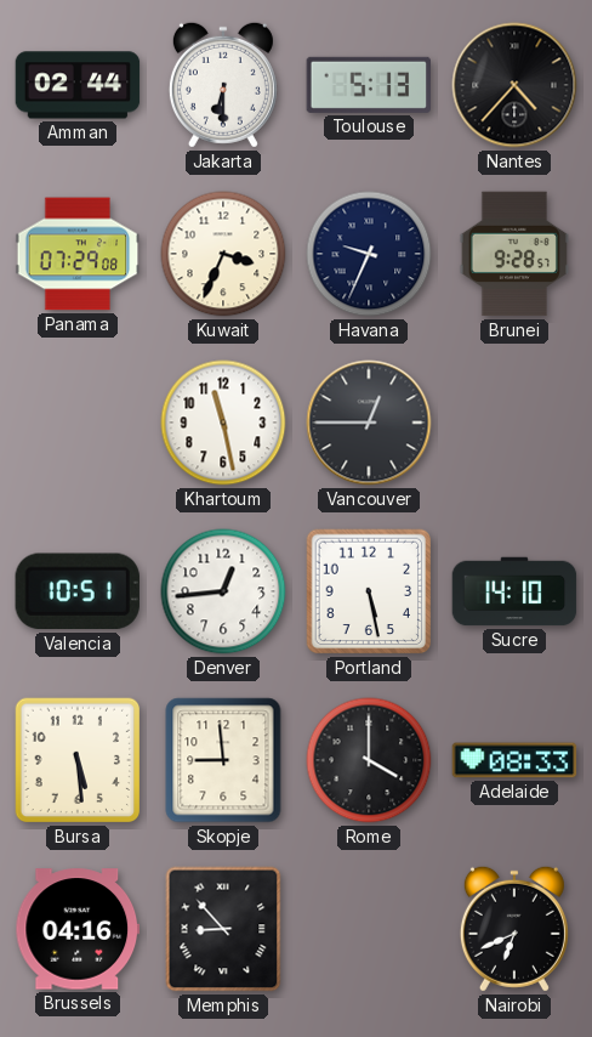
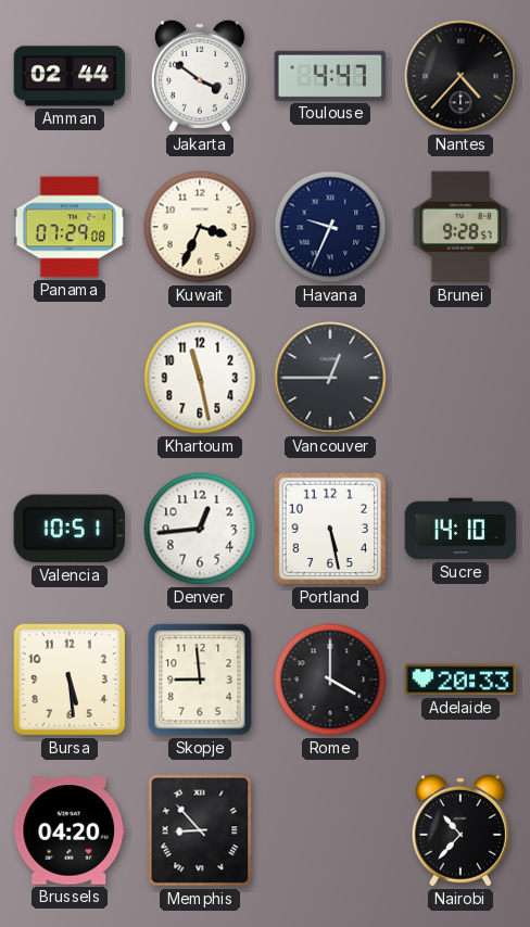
Jakarta: 6:30 -> 3:51
Toulouse: 5:13 -> 4:47
Adelaide: 08:33 -> 20:33
Brussels: 04:16 -> 04:20
Nairobi: 6:41 -> 10:37
